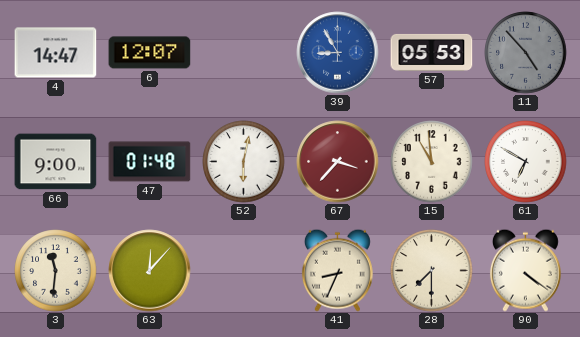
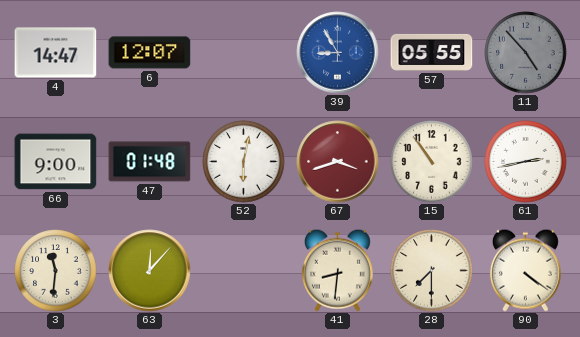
57: 05:53 -> 05:55
67: 3:37 -> 3:42
15: 10:59 -> 10:54
61: 6:50 -> 2:43
41: 8:34 -> 8:31
